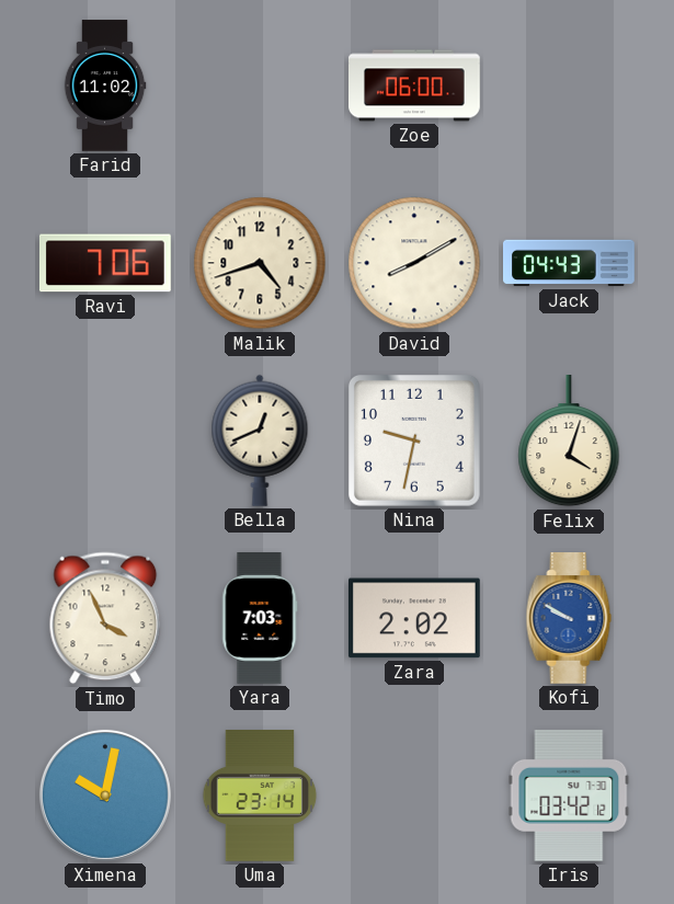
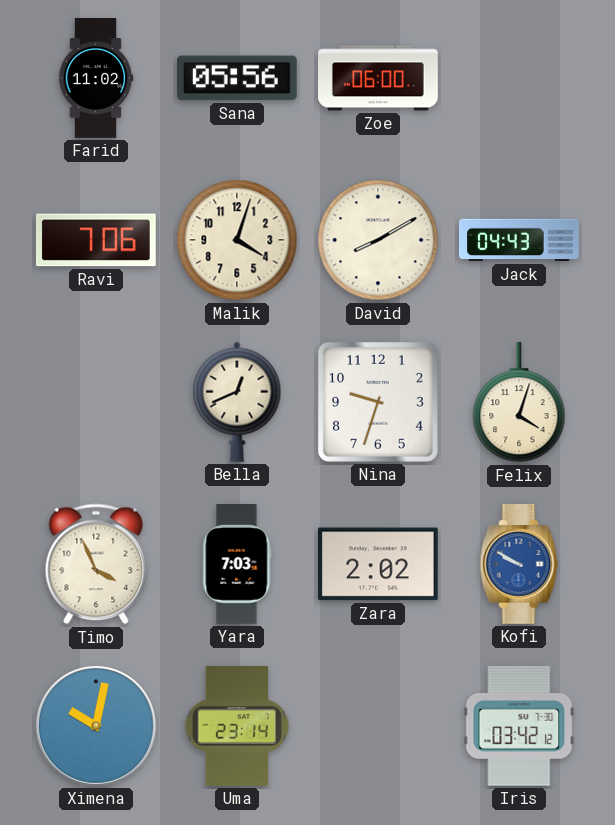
Sana: none -> 05:56
Malik: 4:42 -> 4:03
Nina: 9:32 -> 9:33
